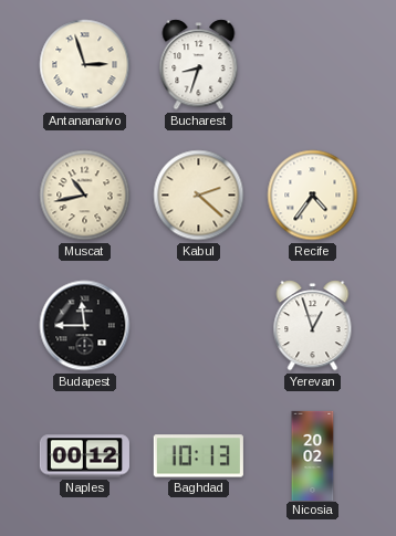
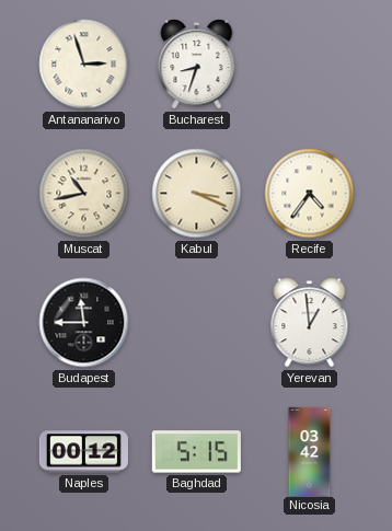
Kabul: 2:22 -> 3:19
Yerevan: 12:57 -> 12:59
Baghdad: 10:13 -> 5:15
Nicosia: 20:02 -> 03:42
